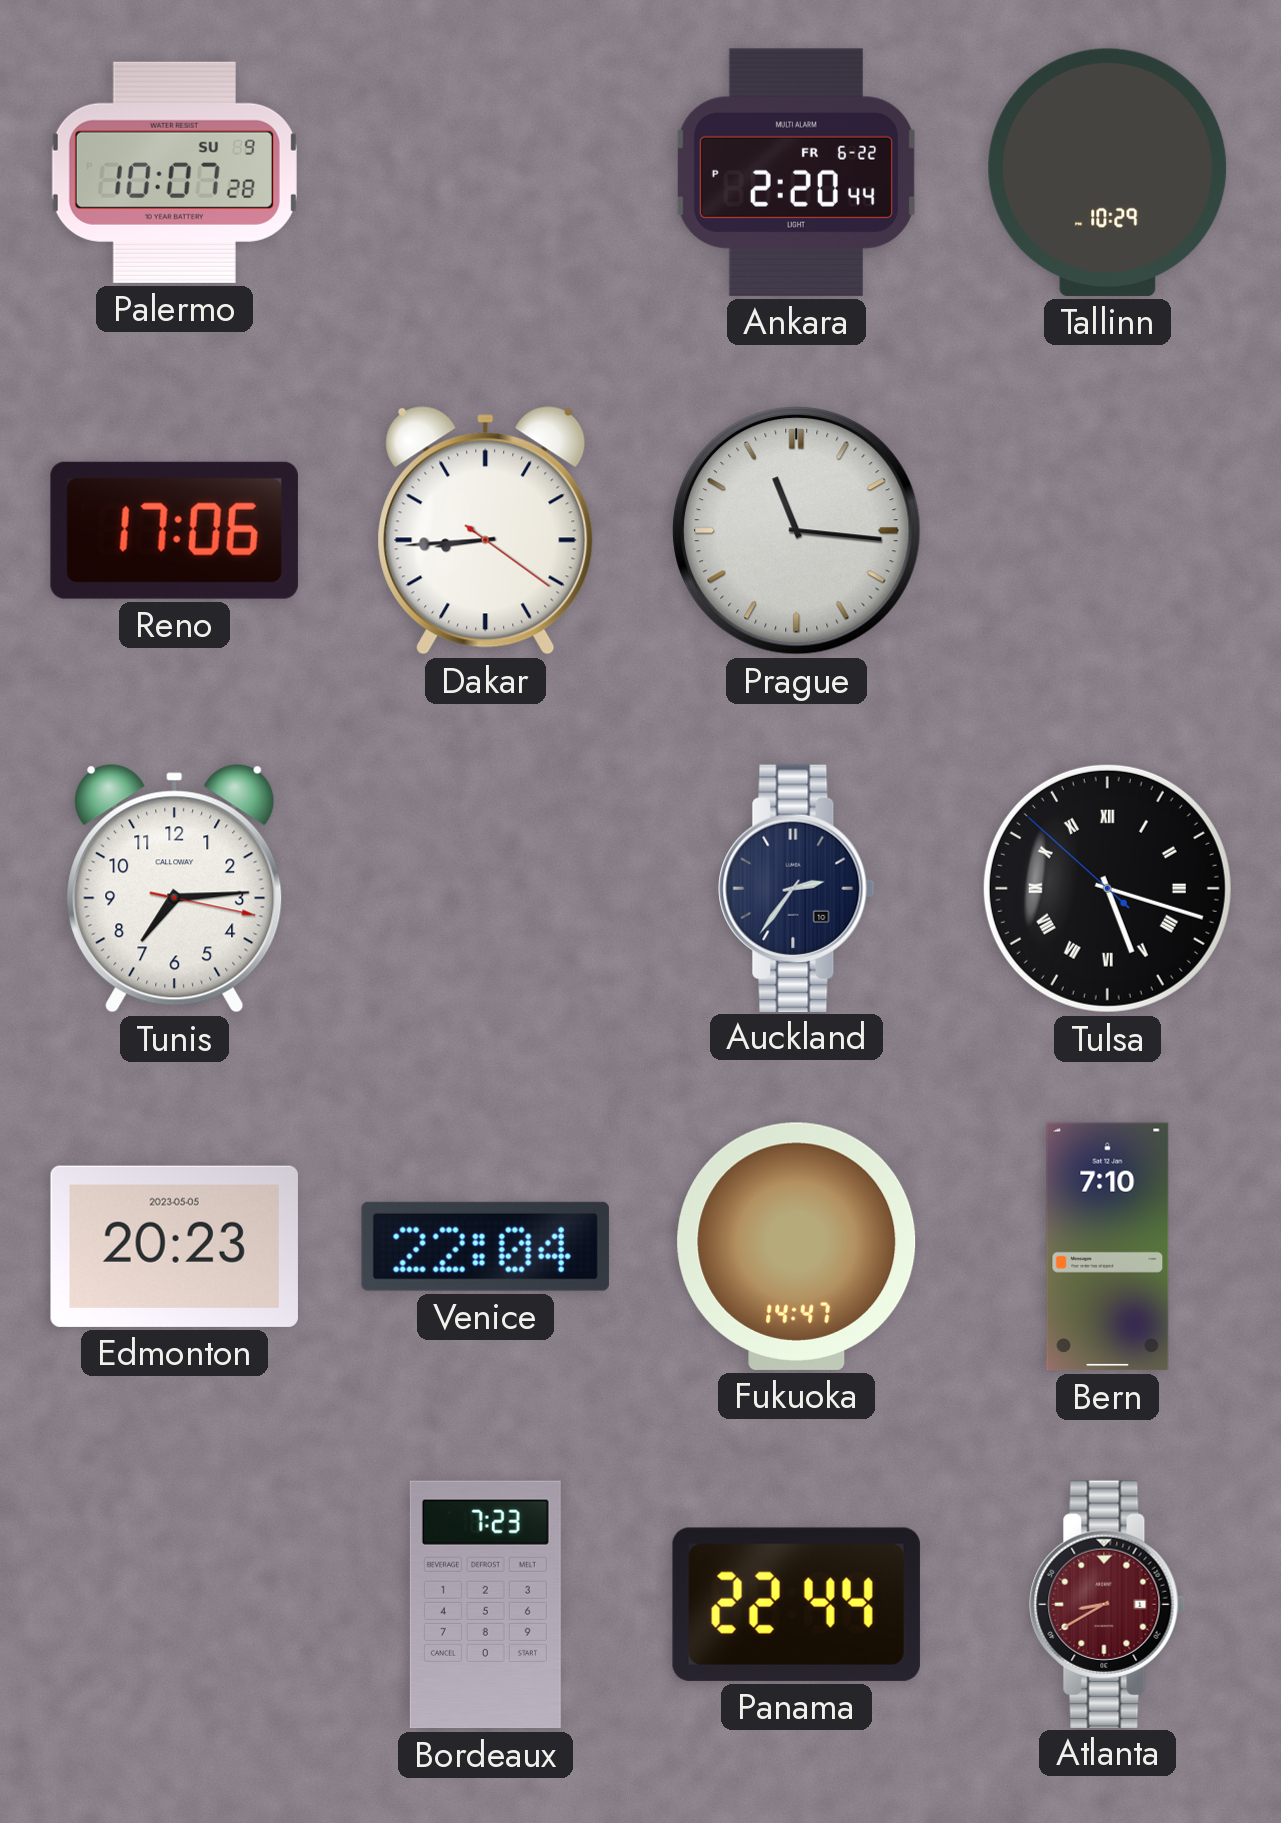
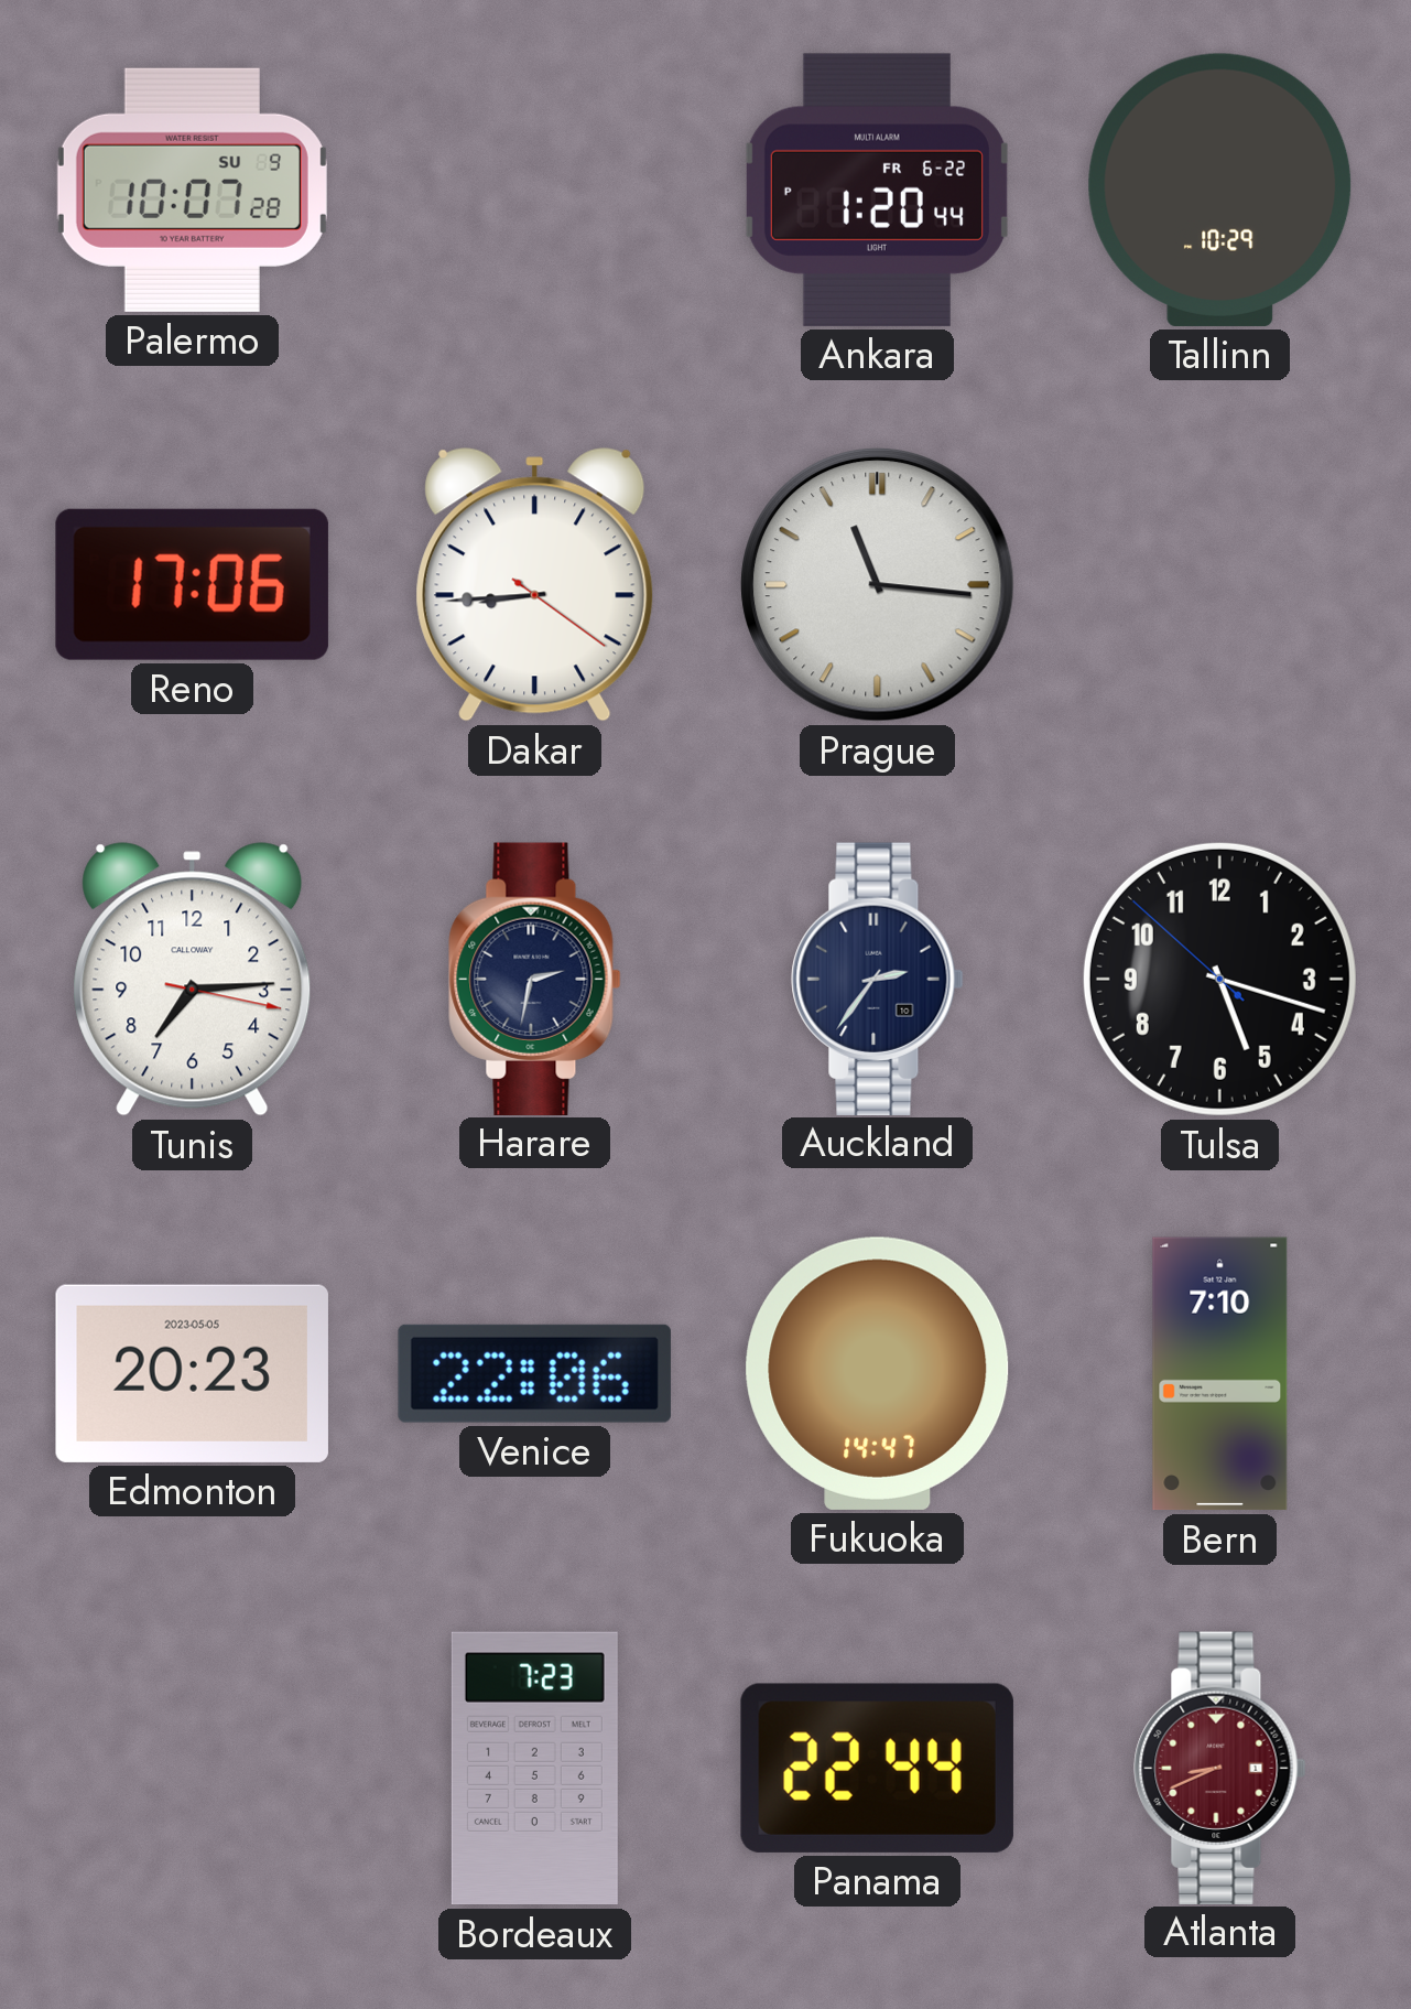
Ankara: 2:20 -> 1:20
Harare: none -> 2:32
Tulsa numerals: Roman -> Arabic
Venice: 22:04 -> 22:06
Atlanta: 8:40 -> 8:41
